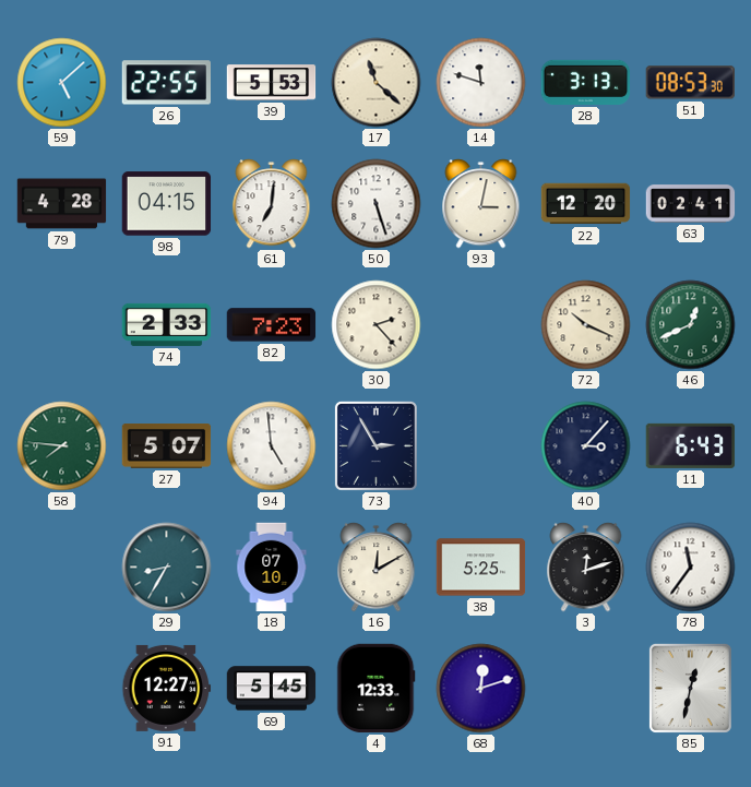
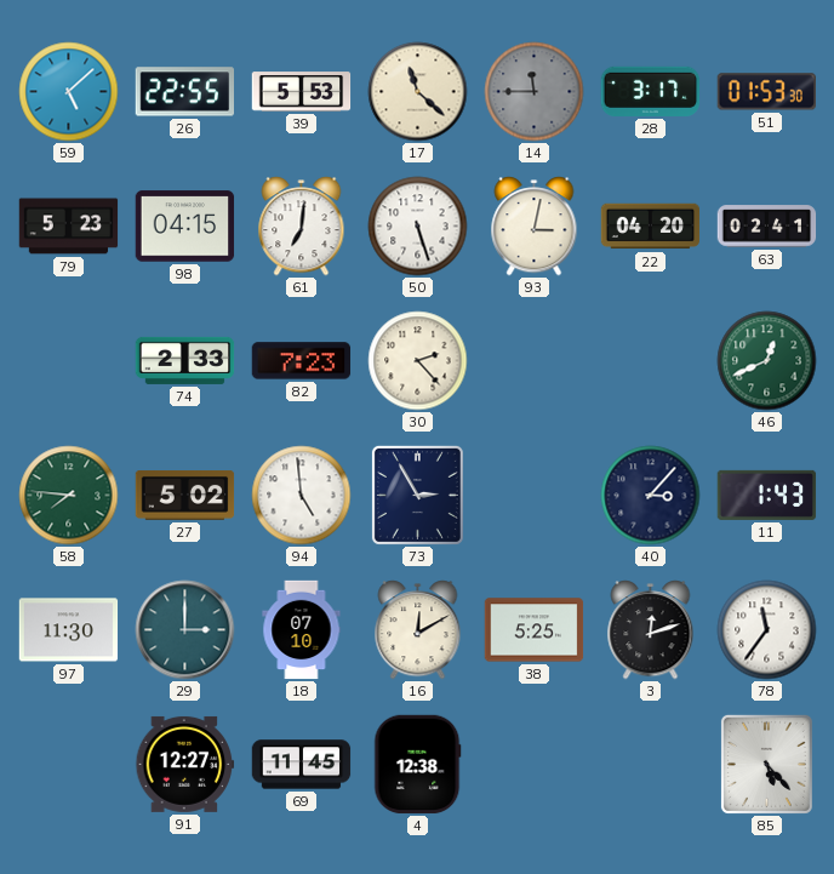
14: 11:48 -> 11:45
14 dial: white -> grey
28: 3:13 -> 3:17
51: 08:53 -> 01:53
79: 4:28 -> 5:23
22: 12:20 -> 04:20
72: 10:19 -> none
27: 5:07 -> 5:02
11: 6:43 -> 1:43
97: none -> 11:30
29: 8:35 -> 3:00
69: 5:45 -> 11:45
4: 12:33 -> 12:38
68: 12:12 -> none
85: 12:32 -> 5:23
